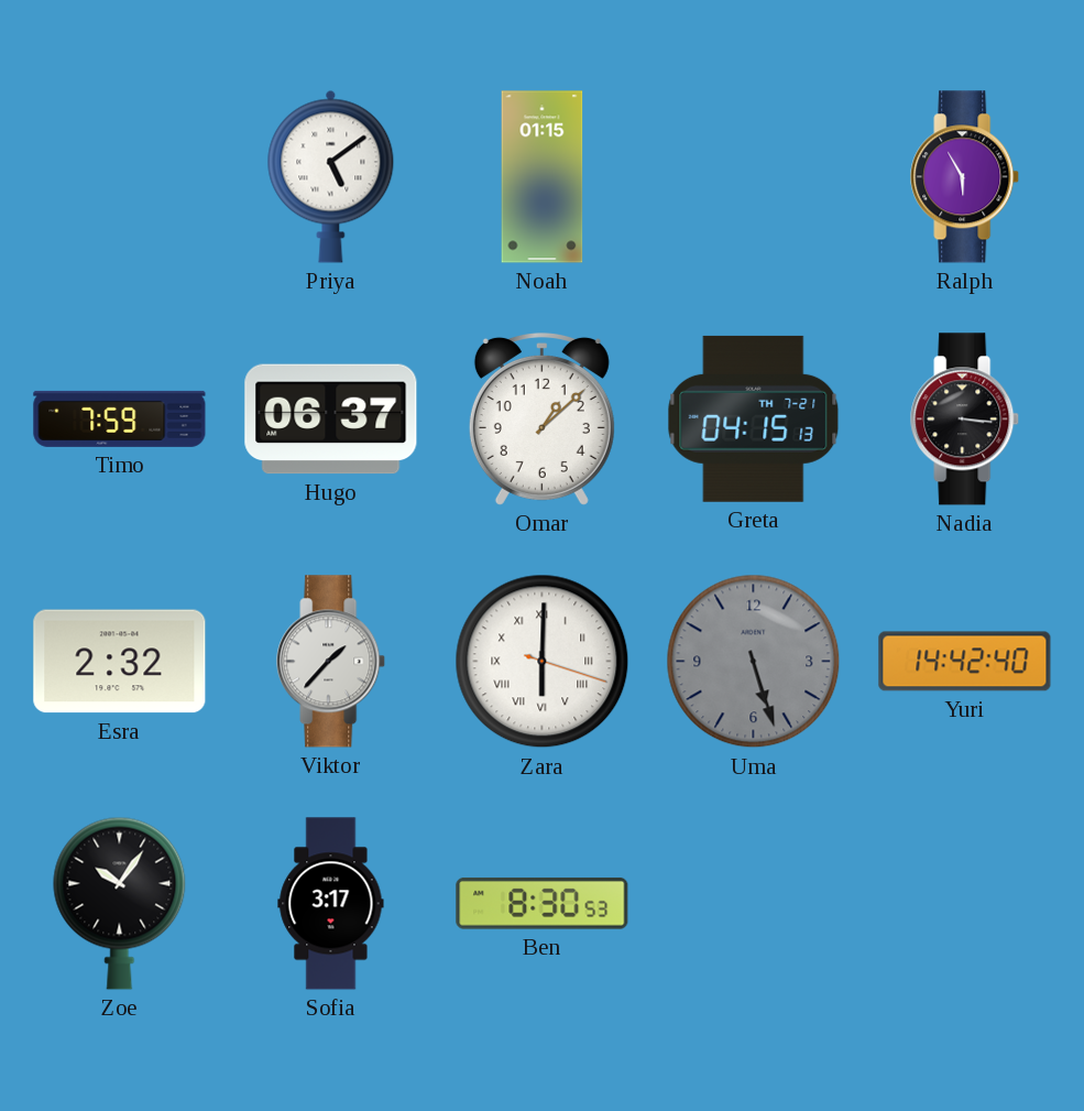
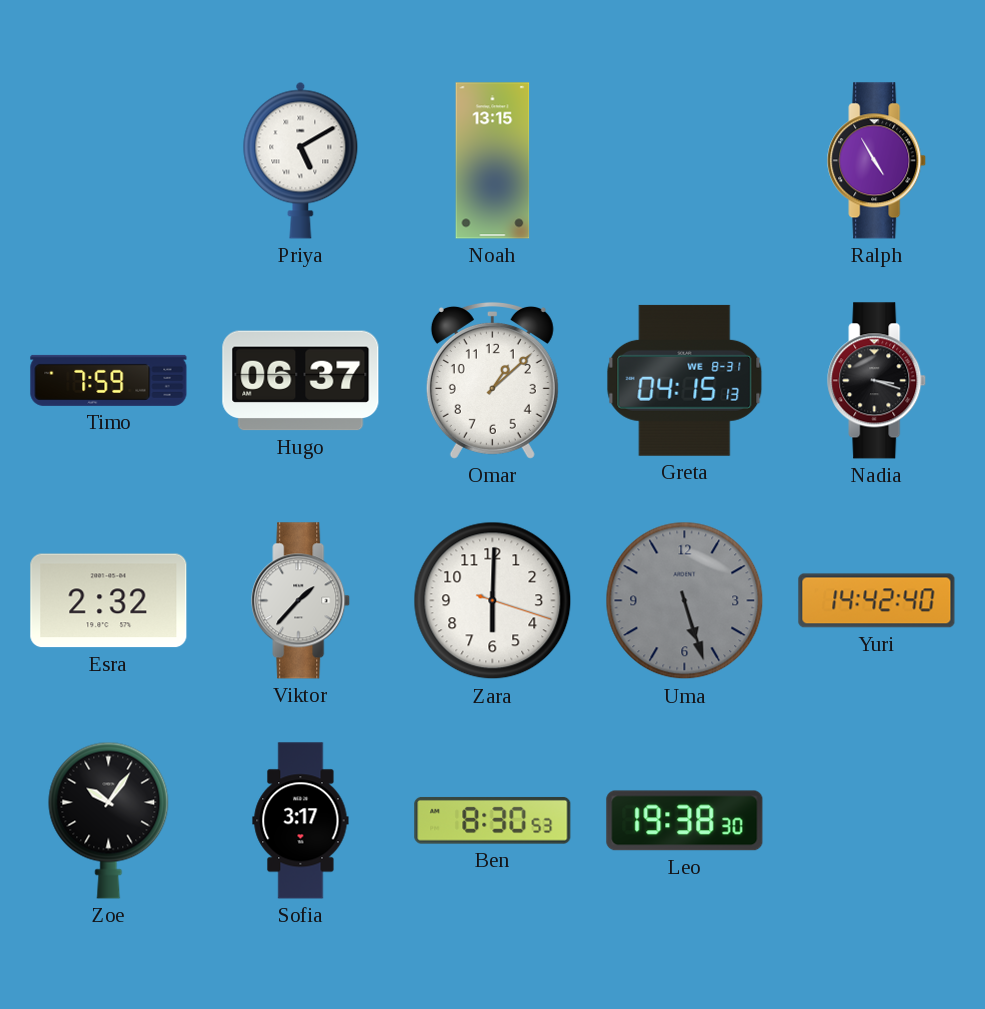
Priya: 5:09 -> 5:10
Noah: 01:15 -> 13:15
Ralph: 5:55 -> 4:55
Greta date: TH 7-21 -> WE 8-31
Nadia: 3:16 -> 3:18
Zara numerals: Roman -> Arabic
Leo: none -> 19:38
